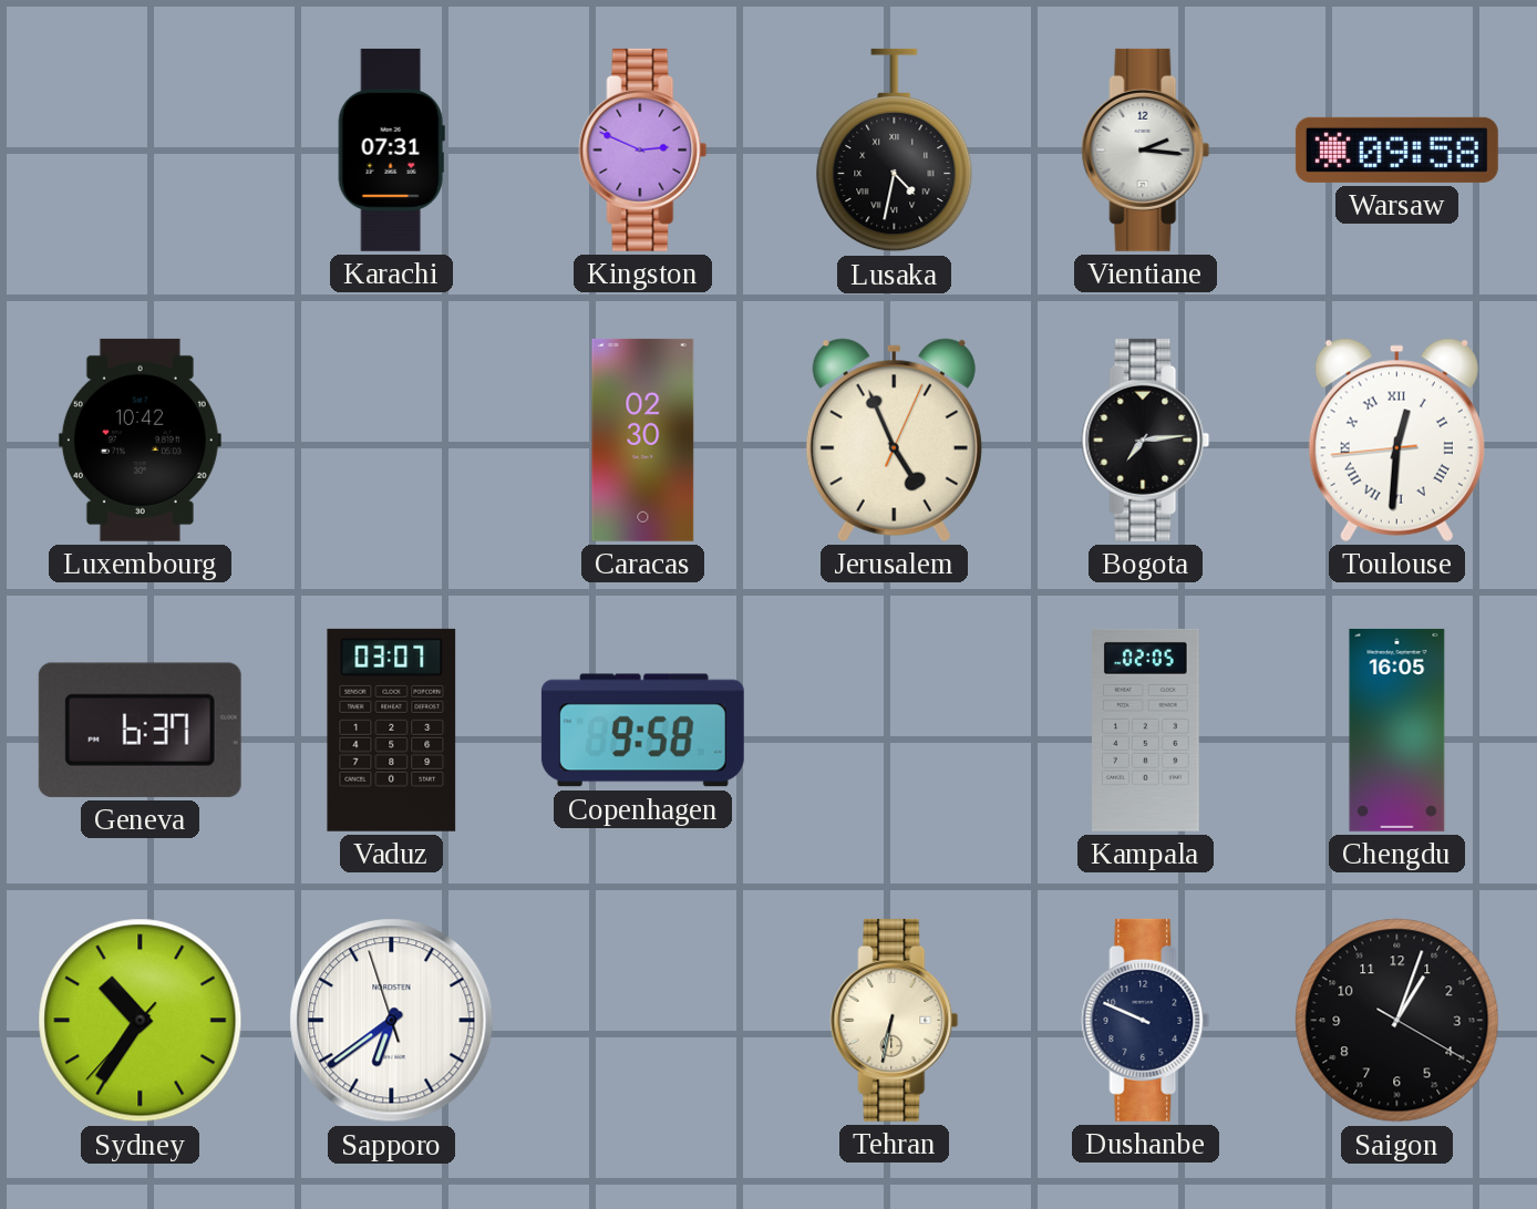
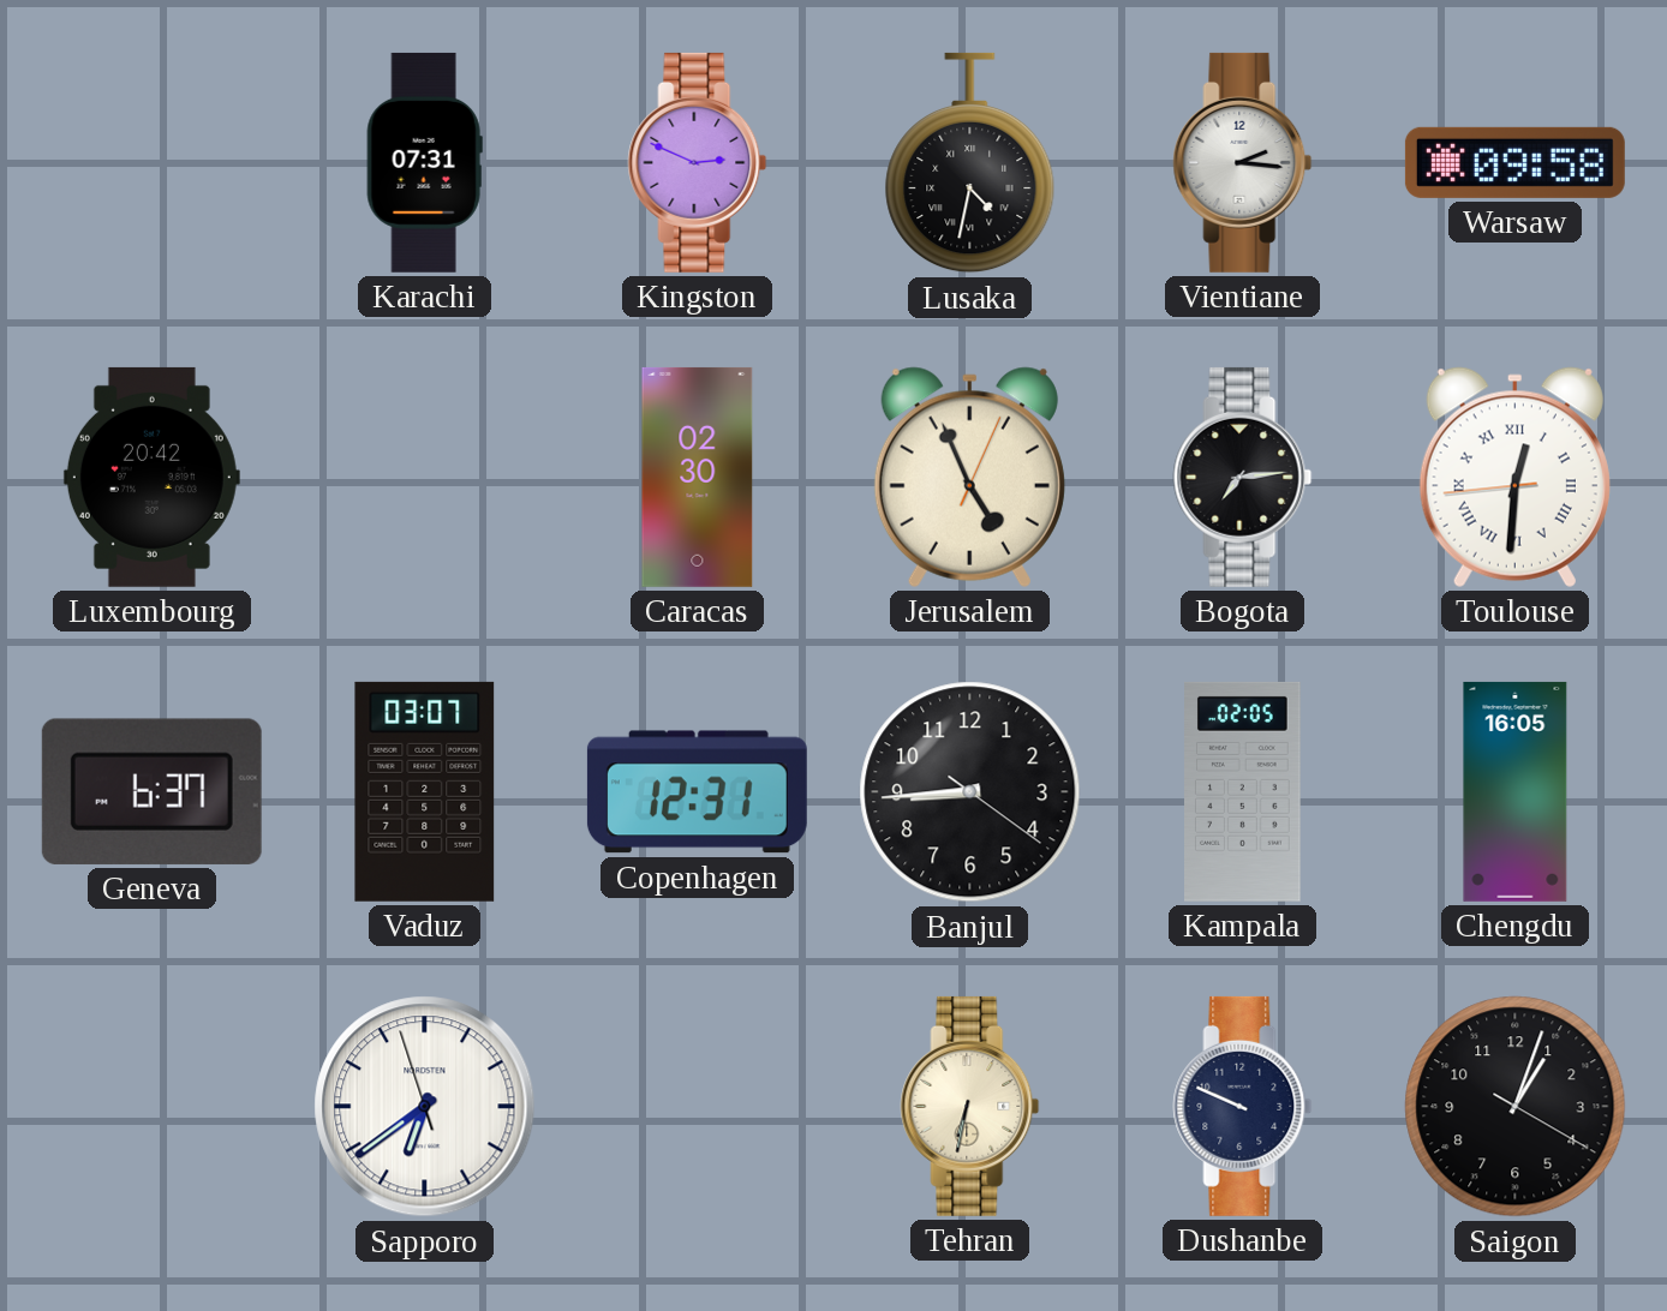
Luxembourg: 10:42 -> 20:42
Copenhagen: 9:58 -> 12:31
Banjul: none -> 8:44
Sydney: 10:35 -> none
